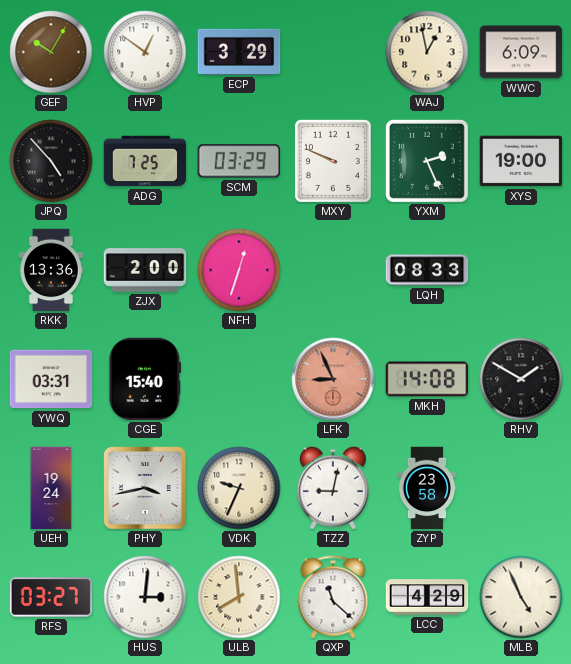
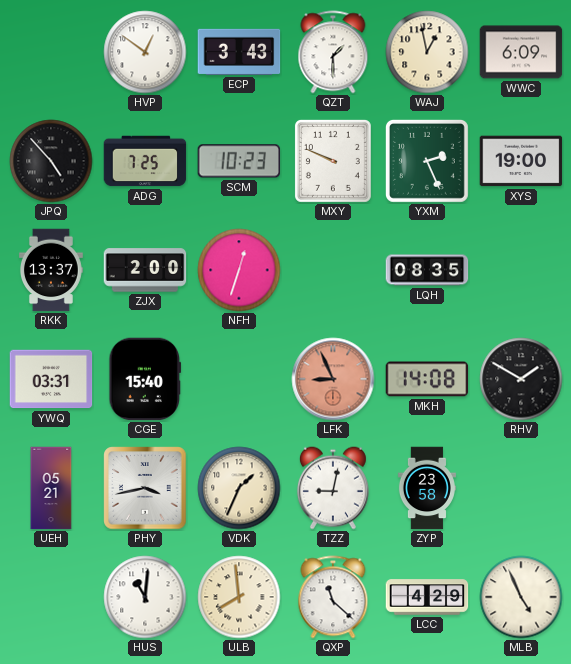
GEF: 10:05 -> none
ECP: 3:29 -> 3:43
QZT: none -> 1:30
SCM: 03:29 -> 10:23
RKK: 13:36 -> 13:37
LQH: 08:33 -> 08:35
UEH: 19:24 -> 05:21
VDK: 9:34 -> 1:34
RFS: 03:27 -> none
HUS: 3:01 -> 11:01
